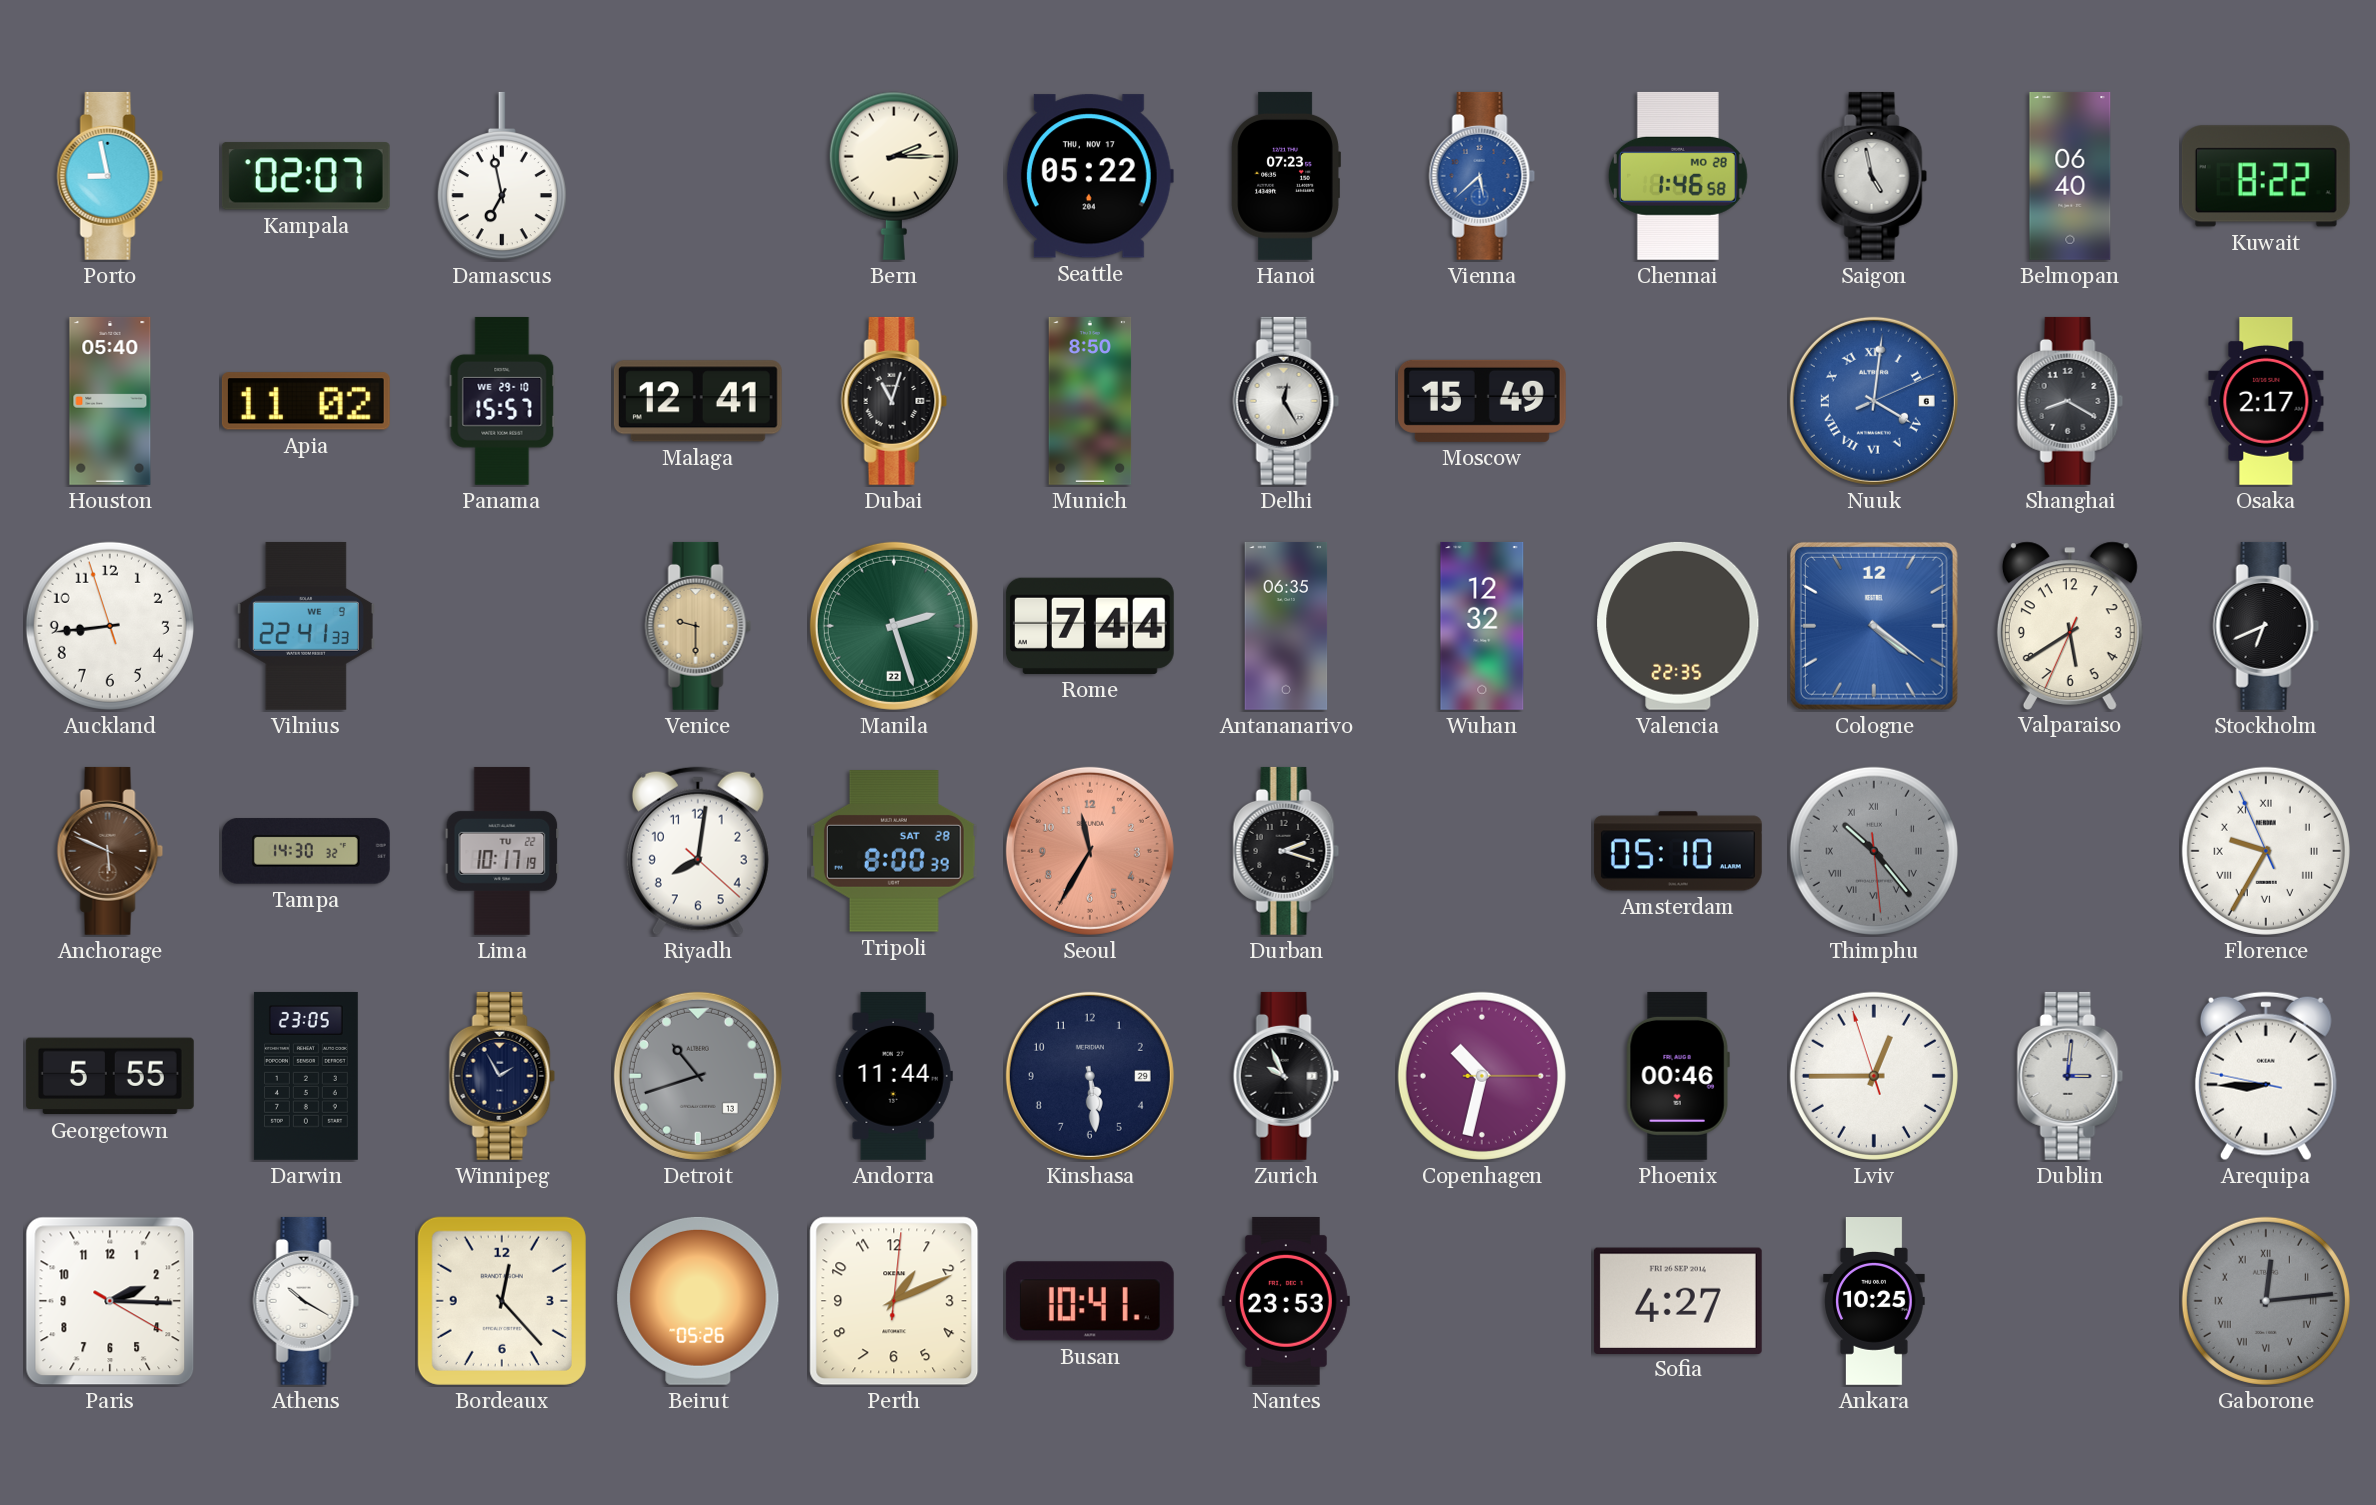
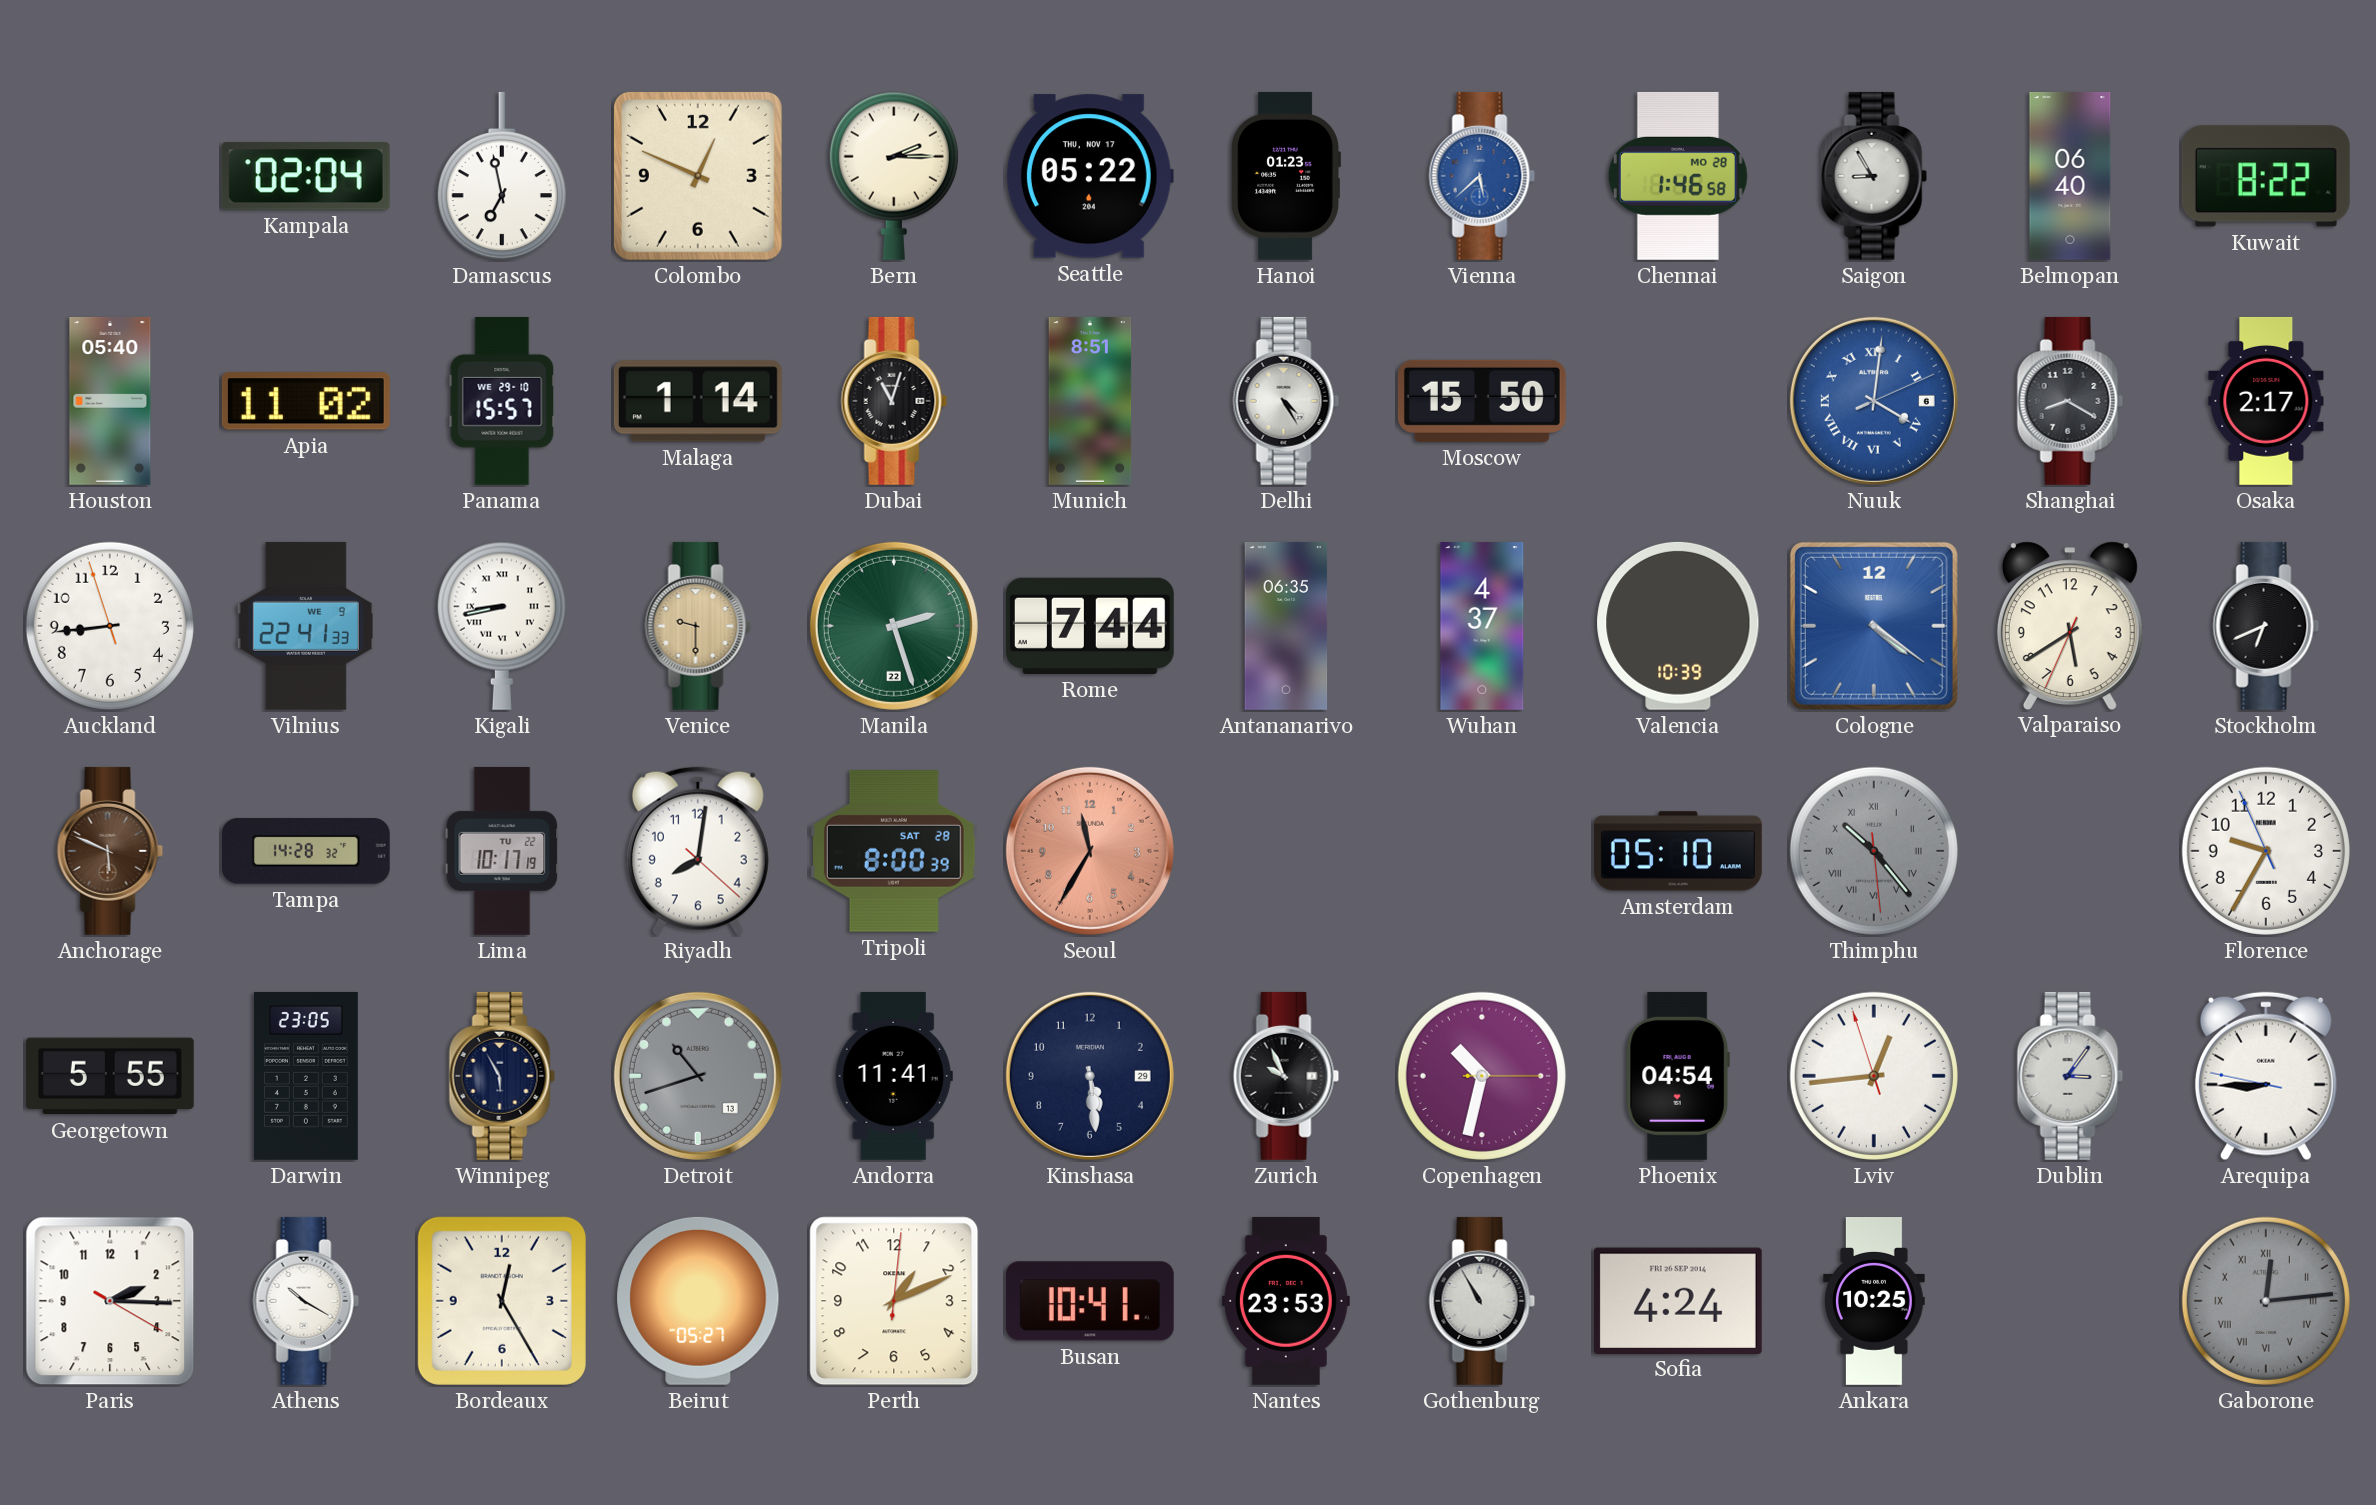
Porto: 8:58 -> none
Kampala: 02:07 -> 02:04
Colombo: none -> 12:49
Hanoi: 07:23 -> 01:23
Saigon: 4:58 -> 8:55
Malaga: 12:41 -> 1:14
Munich: 8:50 -> 8:51
Delhi: 12:25 -> 4:25
Moscow: 15:49 -> 15:50
Kigali: none -> 8:43
Wuhan: 12:32 -> 4:37
Valencia: 22:35 -> 10:39
Tampa: 14:30 -> 14:28
Durban: 2:18 -> none
Florence numerals: Roman -> Arabic
Winnipeg: 1:55 -> 5:55
Andorra: 11:44 -> 11:41
Phoenix: 00:46 -> 04:54
Lviv: 12:44 -> 12:43
Dublin: 3:01 -> 3:06
Bordeaux: 12:23 -> 12:25
Beirut: 05:26 -> 05:27
Gothenburg: none -> 10:55
Sofia: 4:27 -> 4:24
